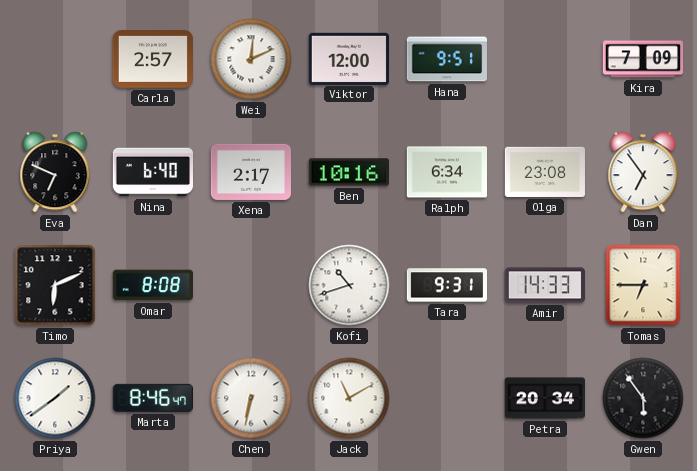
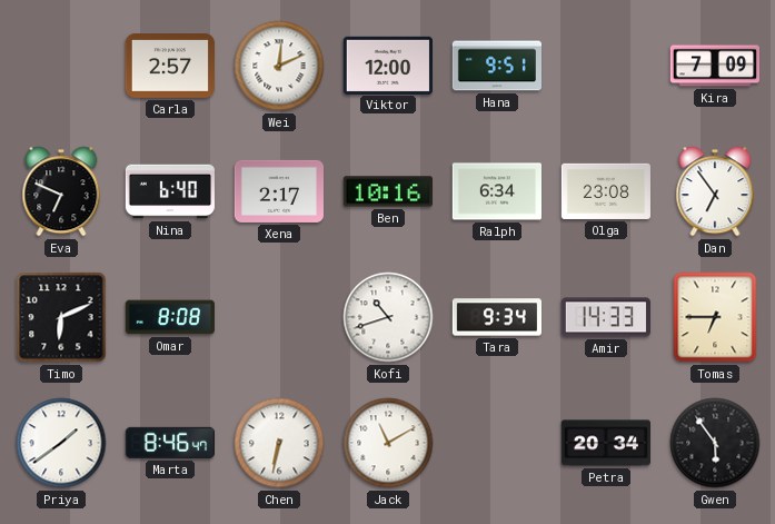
Tara: 9:31 -> 9:34
